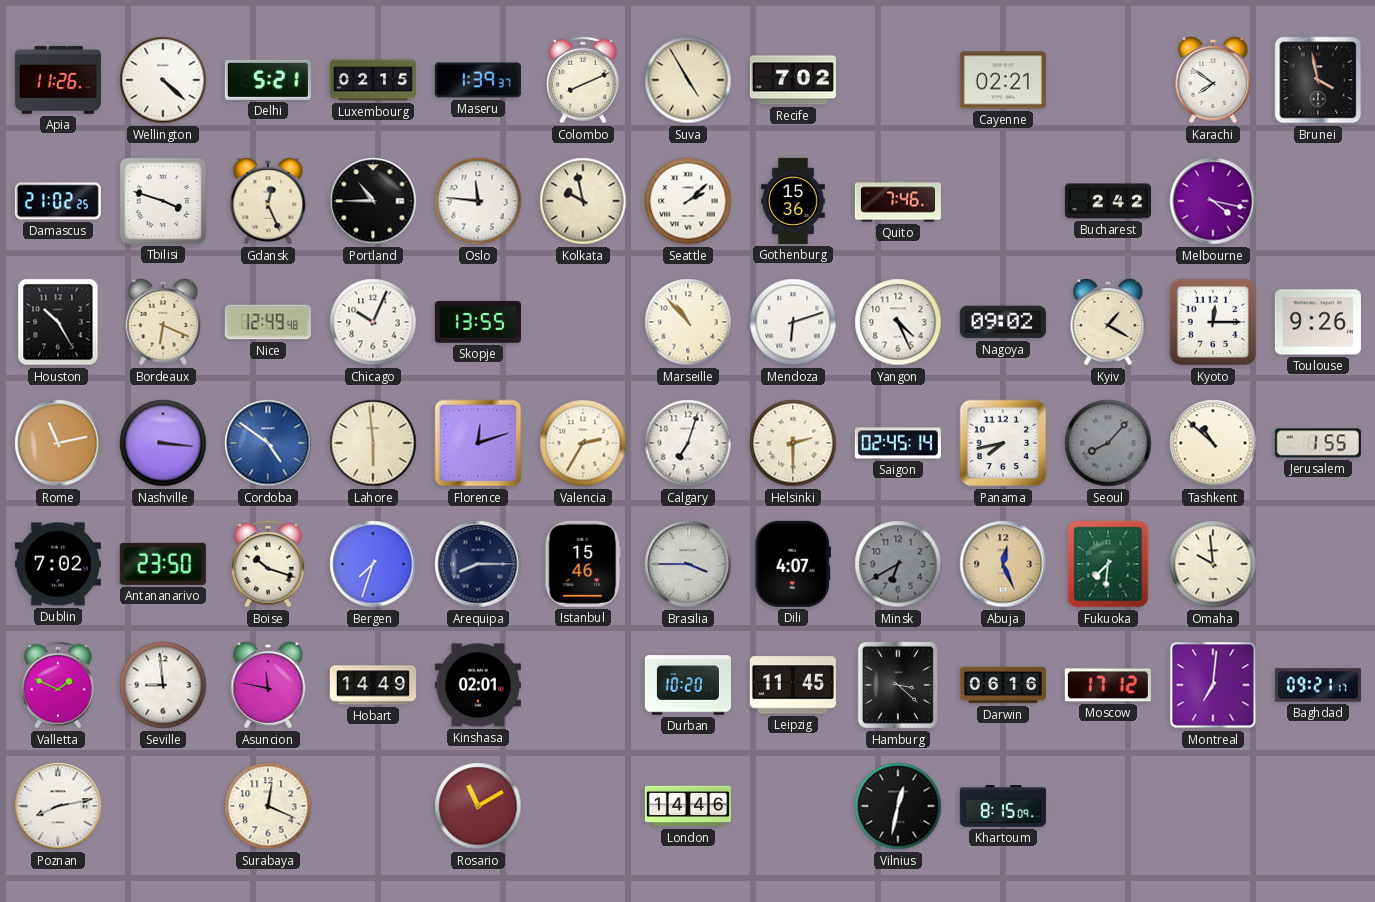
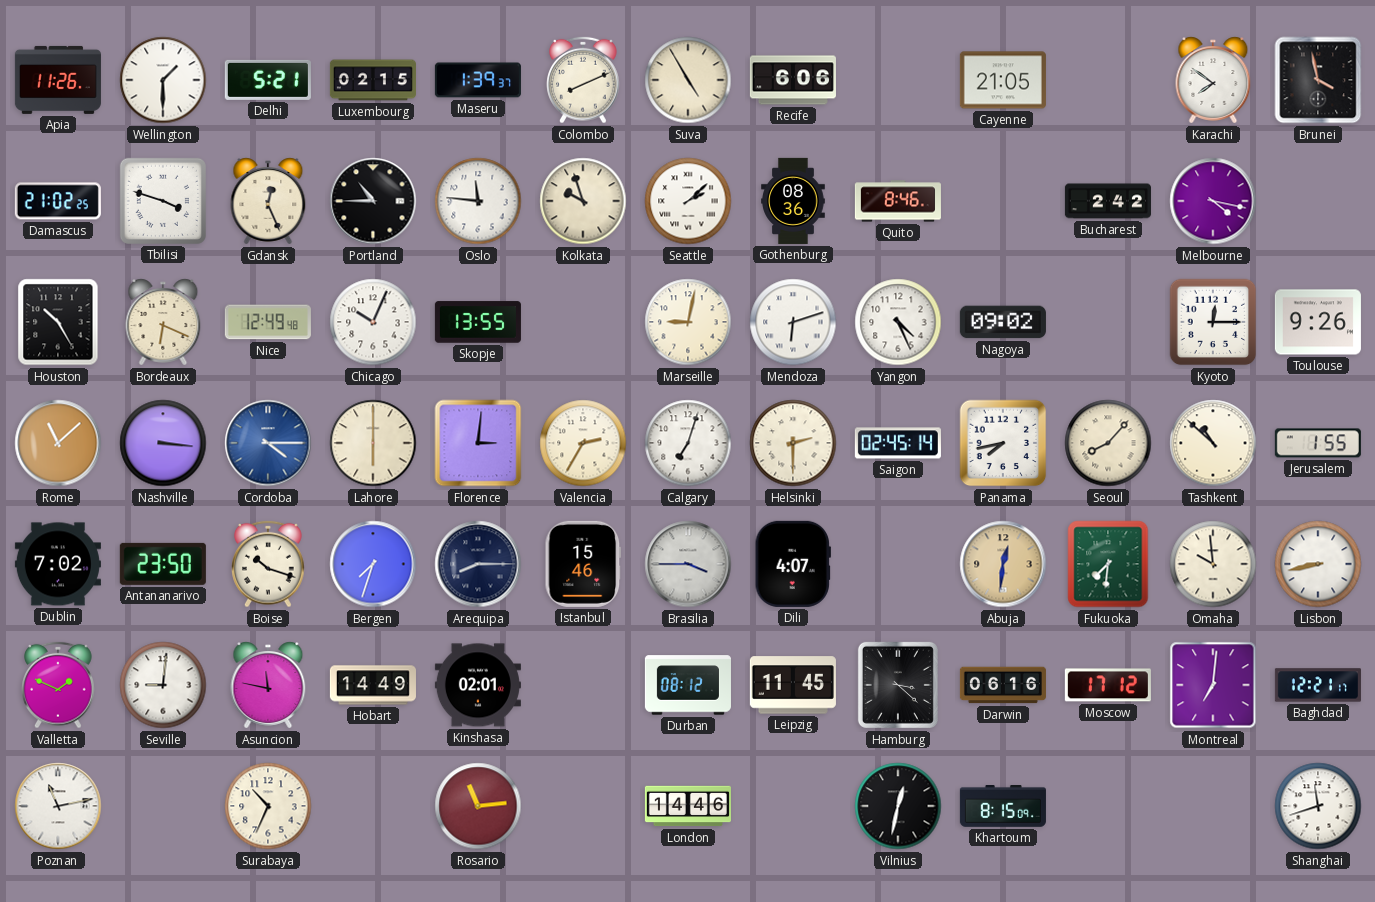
Wellington: 4:22 -> 1:30
Recife: 7:02 -> 6:06
Cayenne: 02:21 -> 21:05
Kolkata: 9:58 -> 9:57
Gothenburg: 15:36 -> 08:36
Quito: 7:46 -> 8:46
Marseille: 10:53 -> 9:02
Kyiv: 1:20 -> none
Rome: 11:13 -> 11:08
Cordoba: 4:51 -> 4:15
Lahore: 5:59 -> 6:00
Florence: 12:12 -> 3:01
Seoul dial: grey -> cream
Minsk: 6:40 -> none
Abuja: 12:26 -> 12:31
Lisbon: none -> 8:43
Seville: 8:59 -> 9:01
Durban: 10:20 -> 08:12
Baghdad: 09:21 -> 12:21
Poznan: 8:13 -> 11:13
Surabaya: 12:19 -> 10:34
Rosario: 11:10 -> 11:14
Shanghai: none -> 11:42
